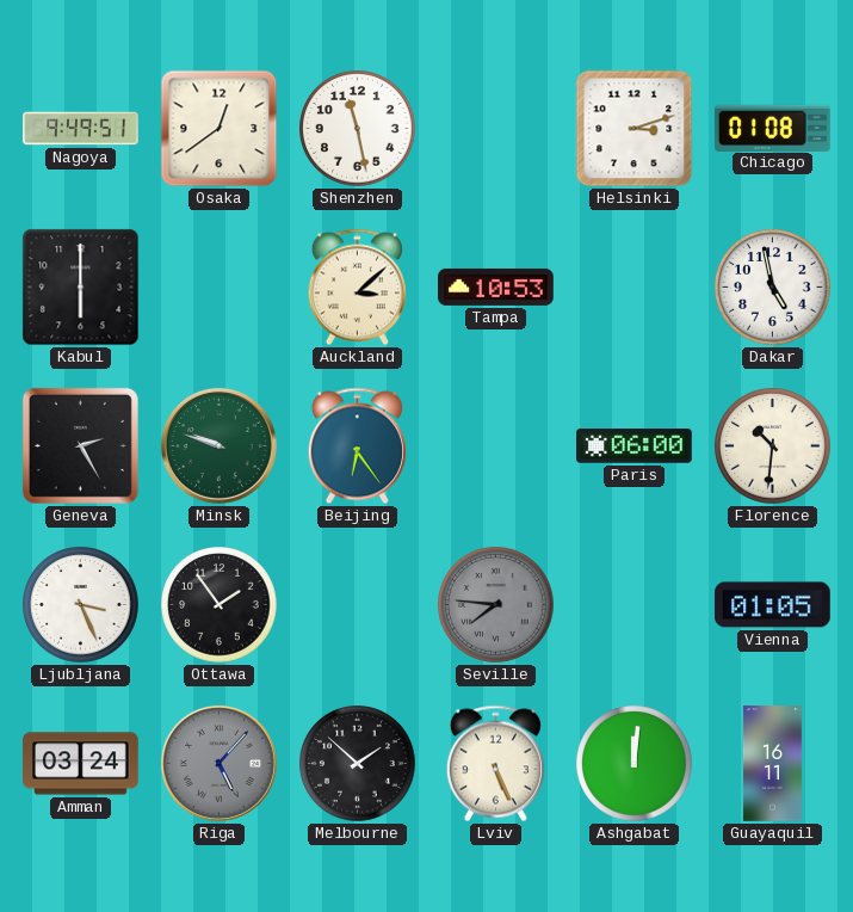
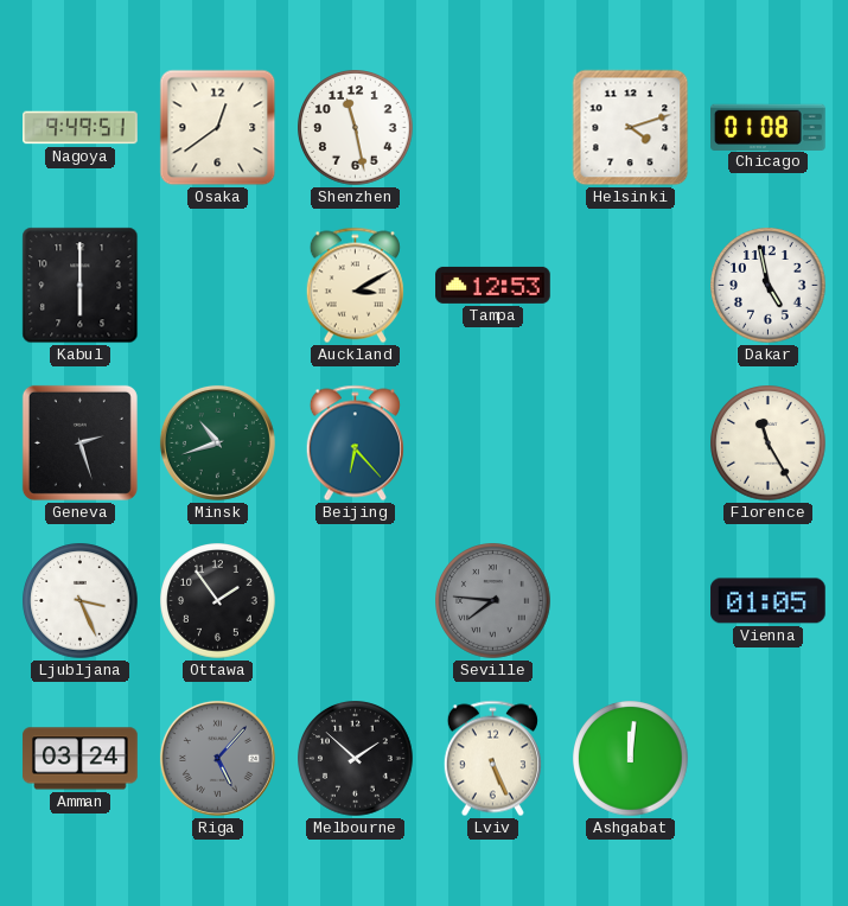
Helsinki: 3:12 -> 4:12
Auckland: 3:08 -> 3:10
Tampa: 10:53 -> 12:53
Geneva: 2:25 -> 2:27
Minsk: 9:48 -> 10:42
Beijing: 6:24 -> 6:23
Paris: 06:00 -> none
Florence: 10:31 -> 11:25
Guayaquil: 16:11 -> none
